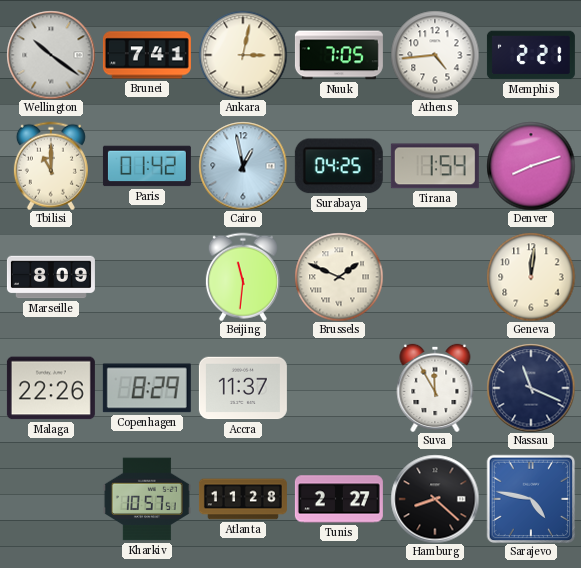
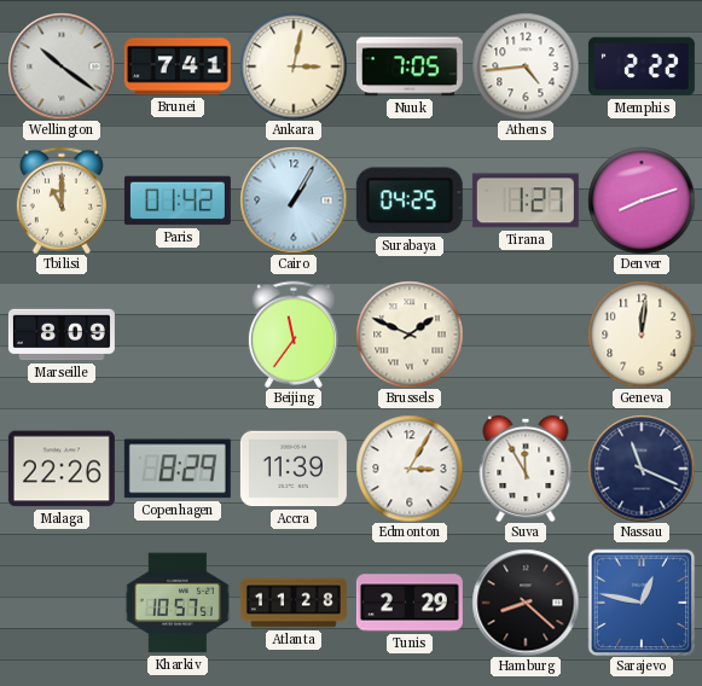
Memphis: 2:21 -> 2:22
Cairo: 12:58 -> 1:05
Tirana: 1:54 -> 1:27
Beijing: 11:31 -> 11:36
Accra: 11:37 -> 11:39
Edmonton: none -> 3:05
Tunis: 2:27 -> 2:29
Sarajevo: 4:47 -> 12:47
